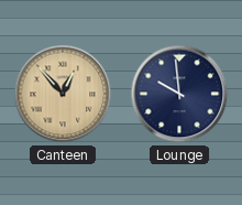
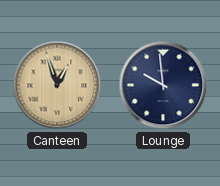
Canteen: 12:53 -> 12:57
